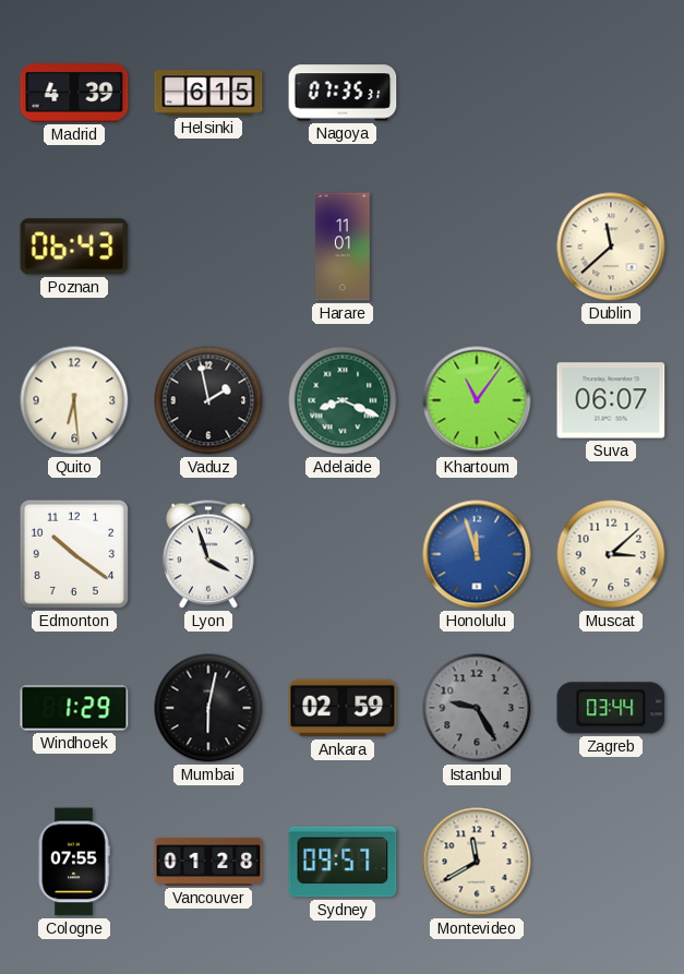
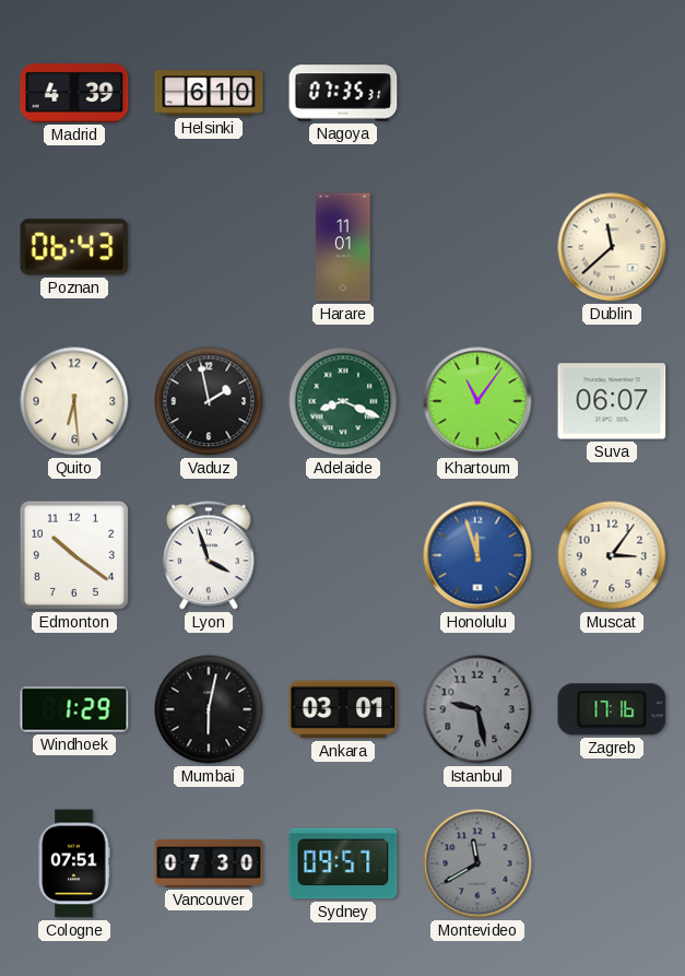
Helsinki: 6:15 -> 6:10
Muscat: 3:08 -> 3:06
Ankara: 02:59 -> 03:01
Istanbul: 9:25 -> 9:28
Zagreb: 03:44 -> 17:16
Cologne: 07:55 -> 07:51
Vancouver: 01:28 -> 07:30
Montevideo dial: cream -> grey
